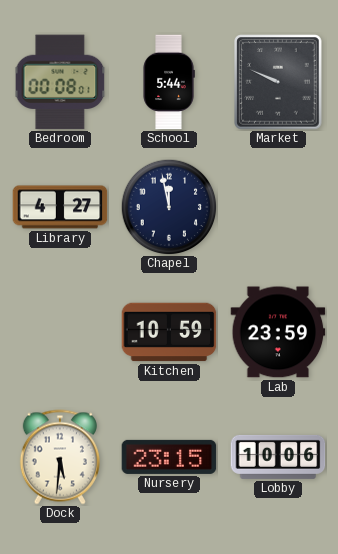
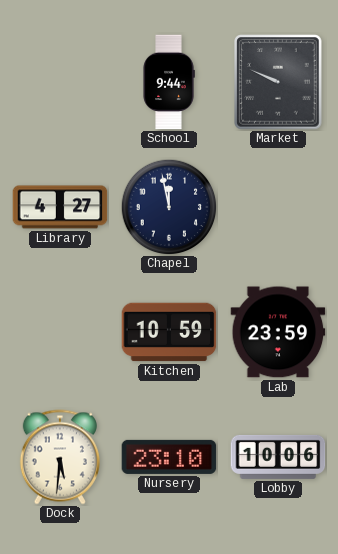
Bedroom: 00:08 -> none
School: 5:44 -> 9:44
Nursery: 23:15 -> 23:10
